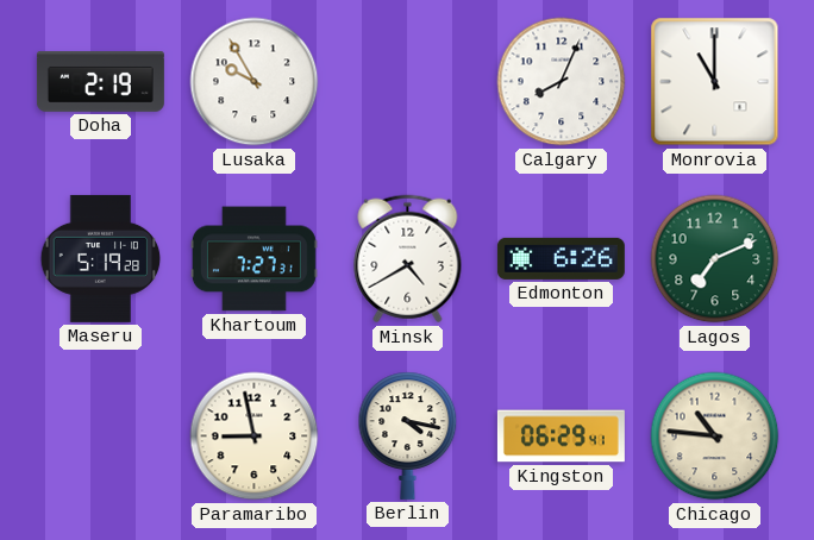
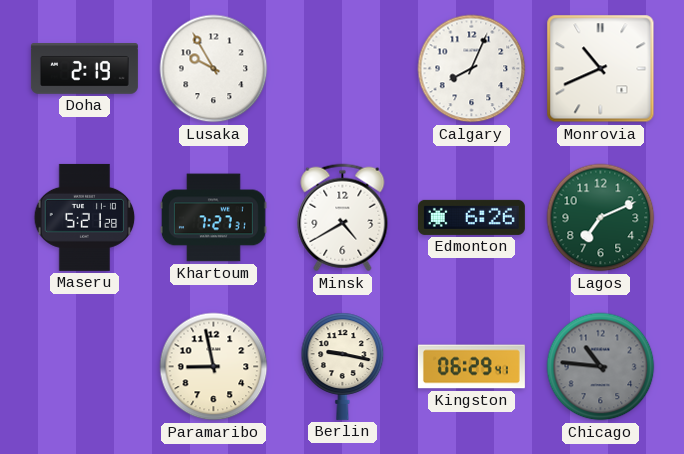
Monrovia: 11:00 -> 10:41
Maseru: 5:19 -> 5:21
Berlin: 4:17 -> 9:17
Chicago dial: cream -> grey
